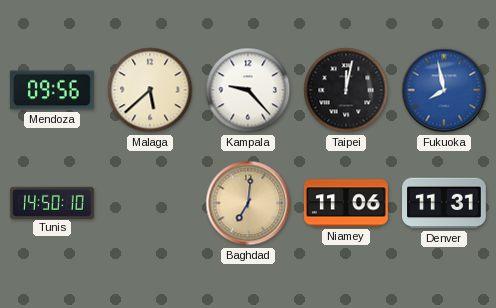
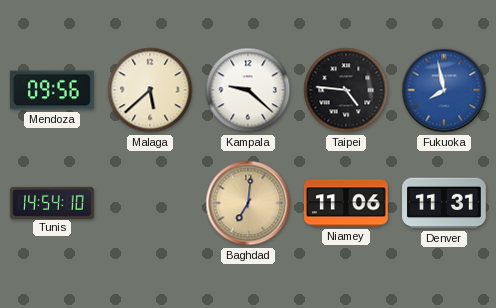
Kampala: 9:23 -> 9:22
Taipei: 12:02 -> 4:46
Tunis: 14:50 -> 14:54
